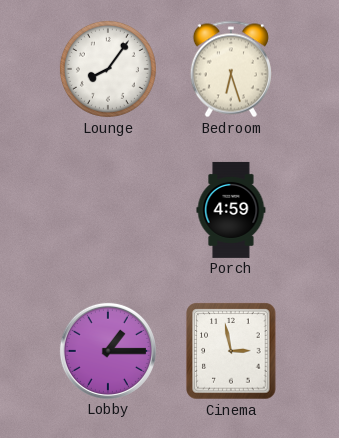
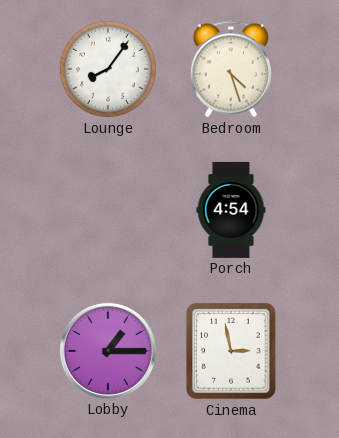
Bedroom: 6:27 -> 4:27
Porch: 4:59 -> 4:54
